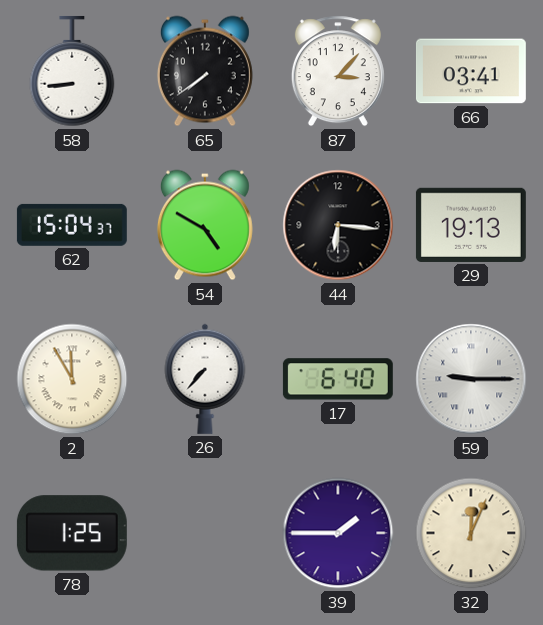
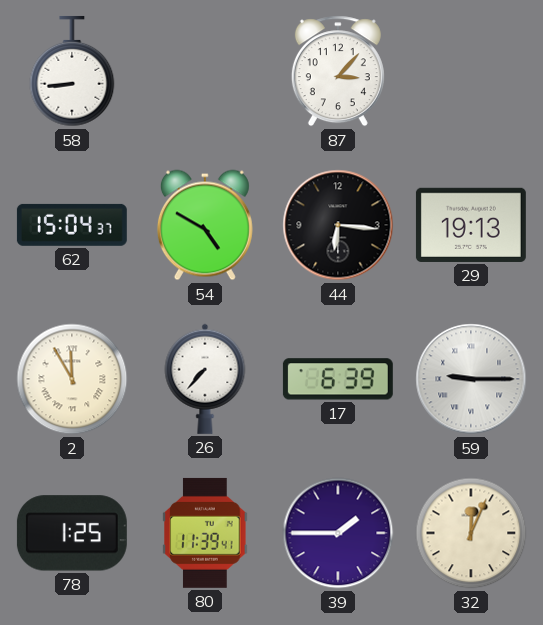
65: 7:39 -> none
66: 03:41 -> none
17: 6:40 -> 6:39
80: none -> 11:39
